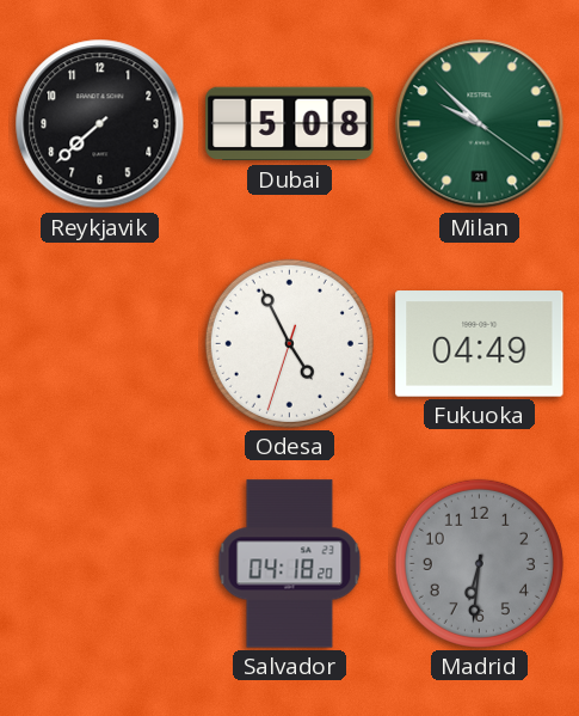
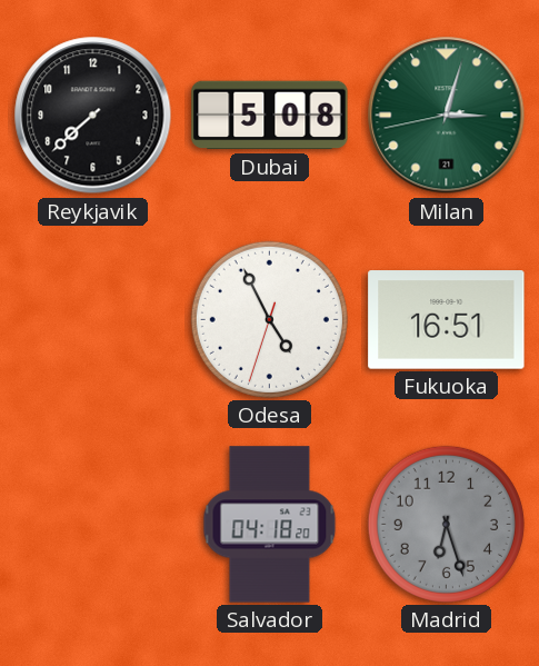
Milan: 9:52 -> 3:02
Fukuoka: 04:49 -> 16:51
Madrid: 6:31 -> 6:27
